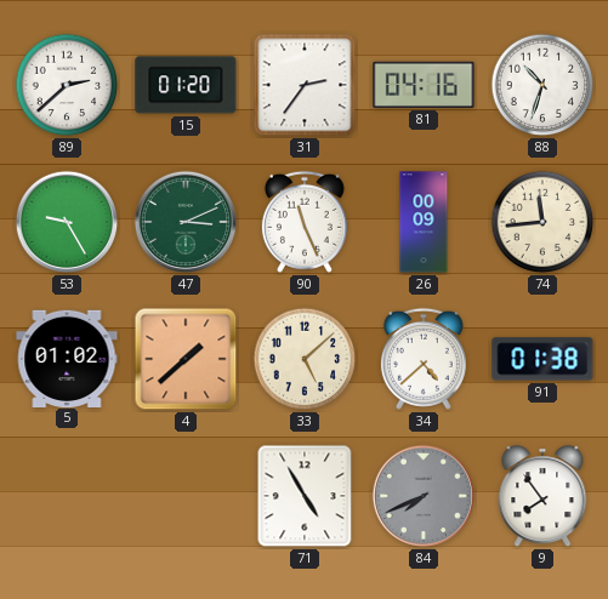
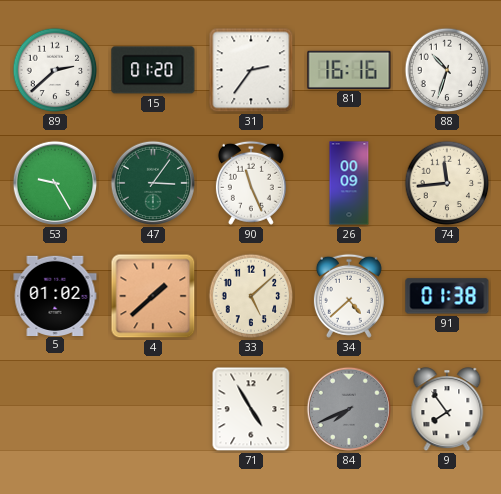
81: 04:16 -> 16:16
47: 3:11 -> 3:06
